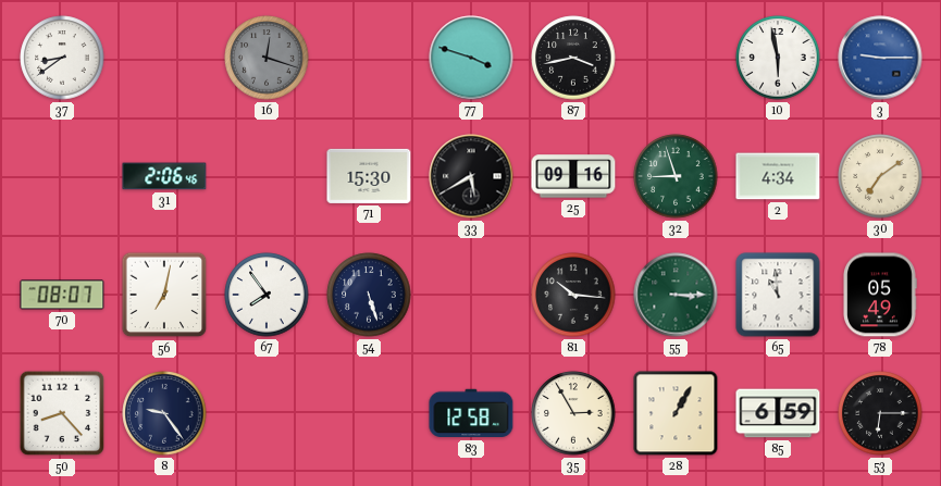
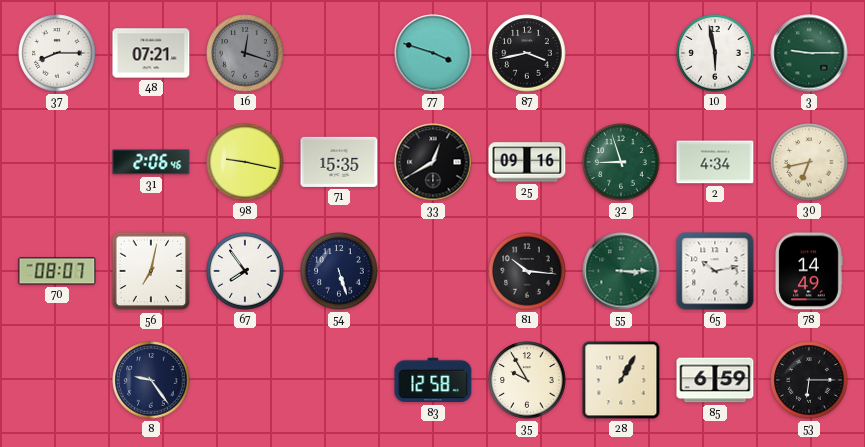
37: 8:39 -> 8:15
48: none -> 07:21
3 dial: blue -> green
98: none -> 9:17
71: 15:30 -> 15:35
33: 5:40 -> 12:40
30: 7:09 -> 6:43
65: 10:59 -> 10:13
78: 05:49 -> 14:49
50: 8:23 -> none
35: 2:55 -> 9:55
